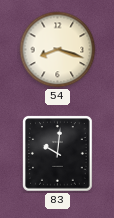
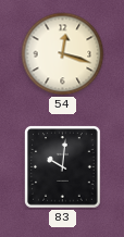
54: 8:18 -> 12:18
